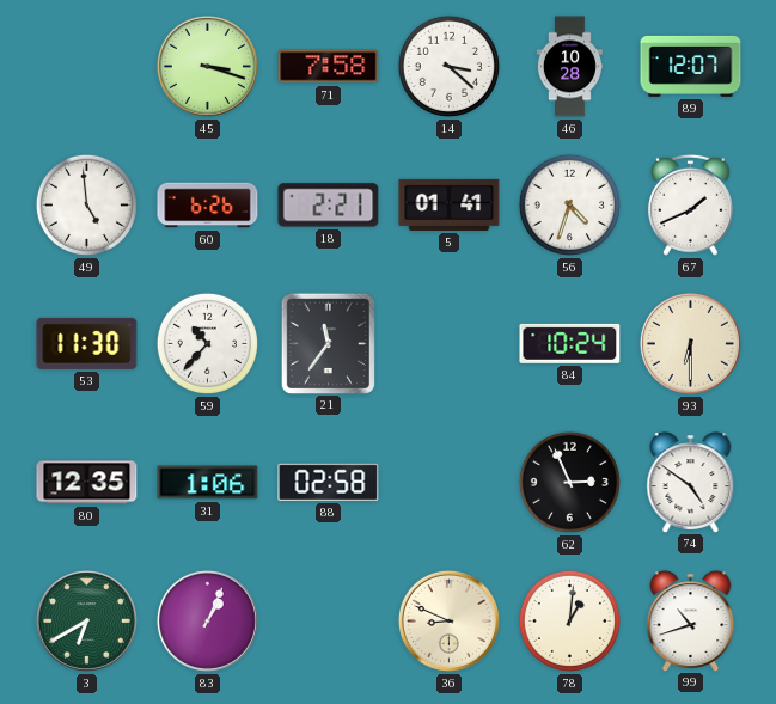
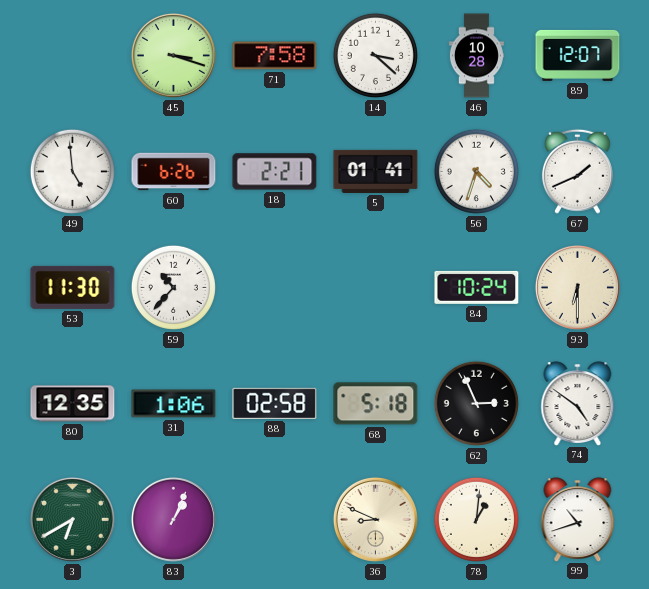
21: 11:36 -> none
68: none -> 5:18
